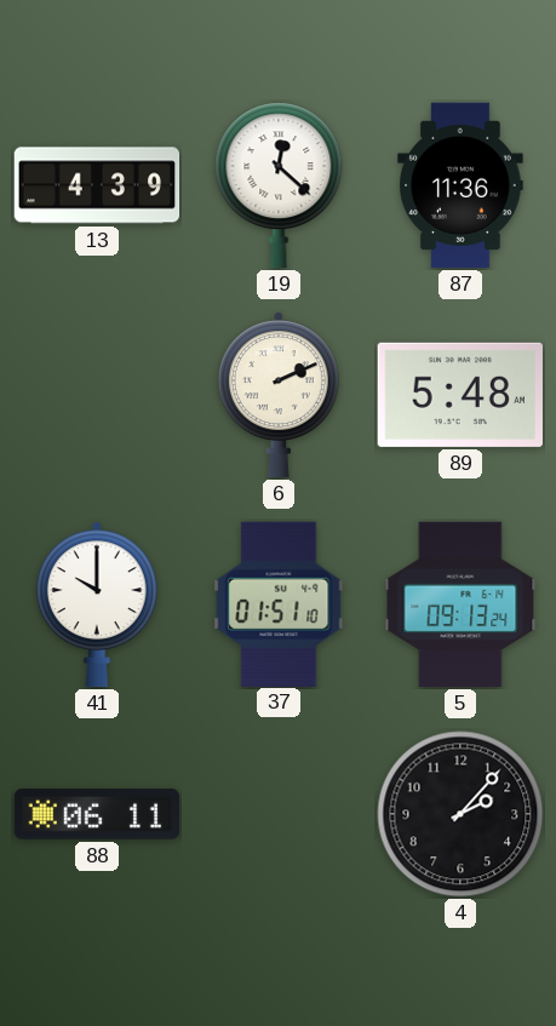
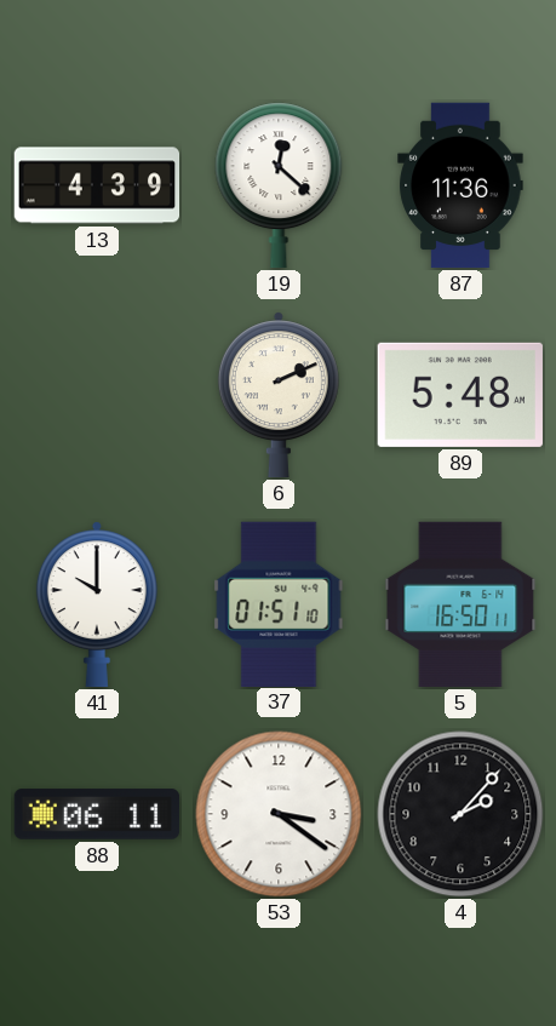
5: 09:13 -> 16:50
53: none -> 3:21
